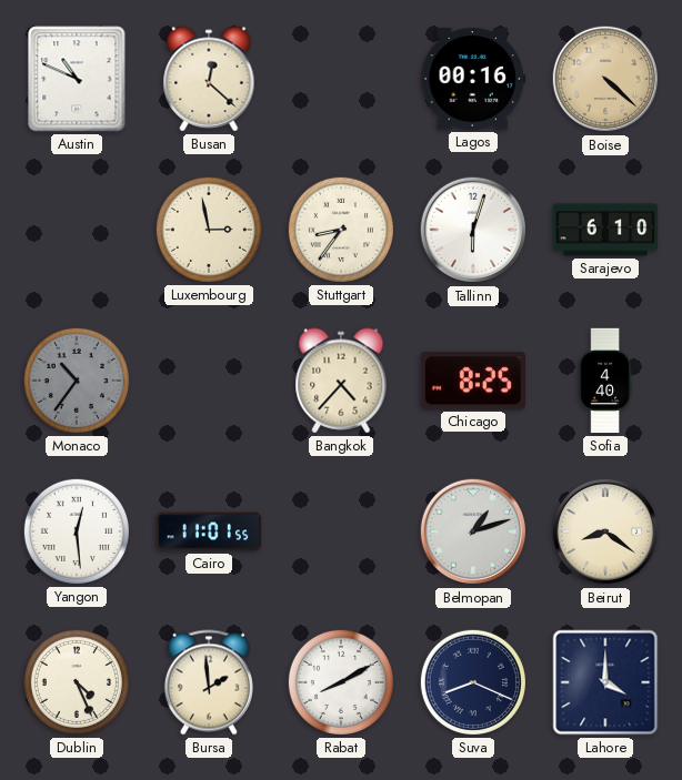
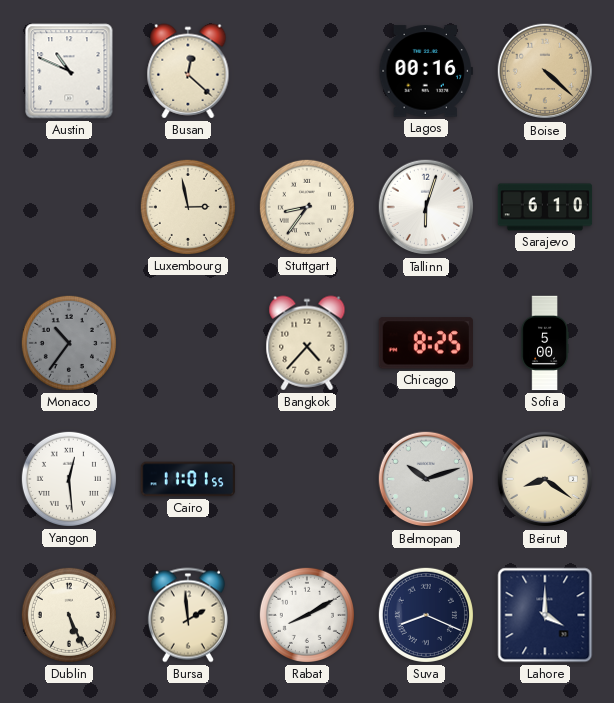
Sofia: 4:40 -> 5:00
Belmopan: 1:12 -> 10:12
Dublin: 4:26 -> 5:26
